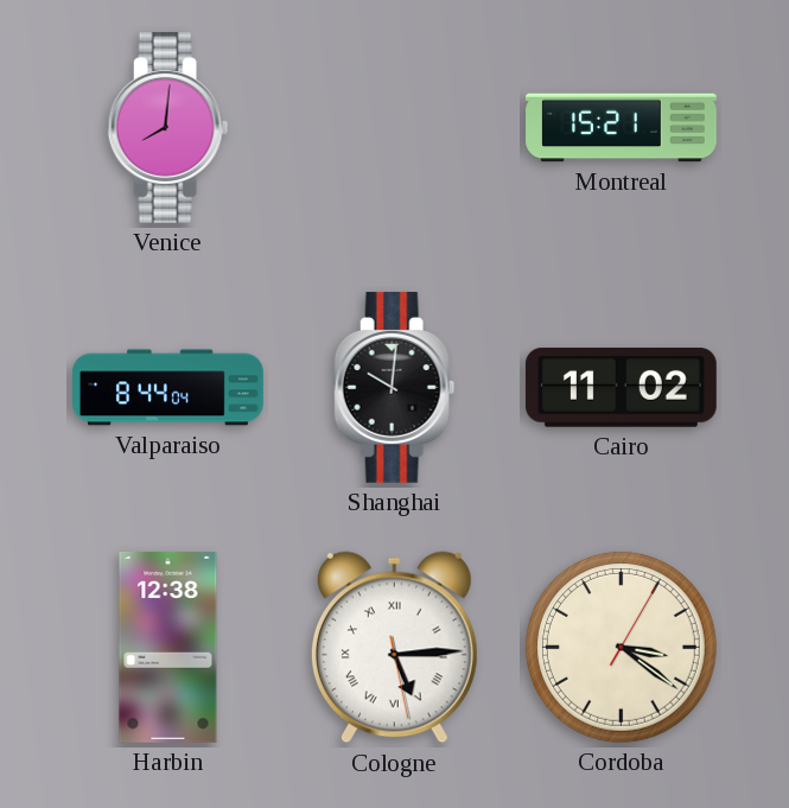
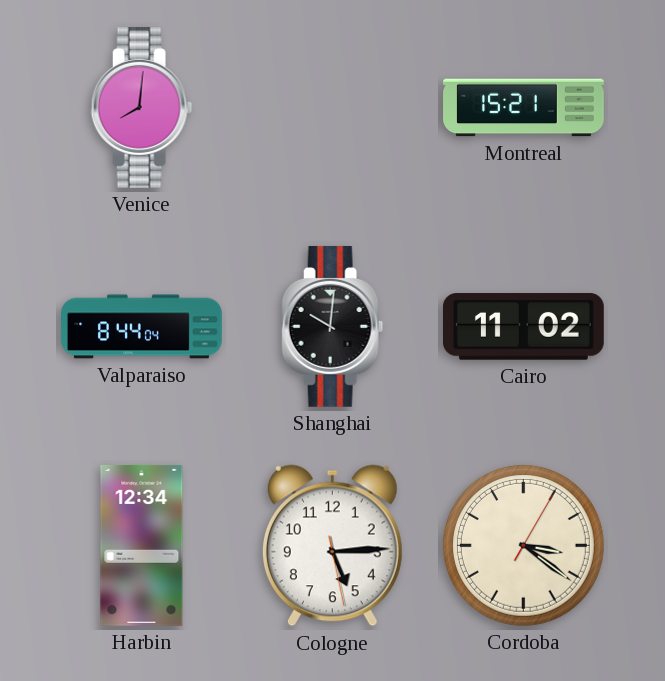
Harbin: 12:38 -> 12:34
Cologne numerals: Roman -> Arabic
